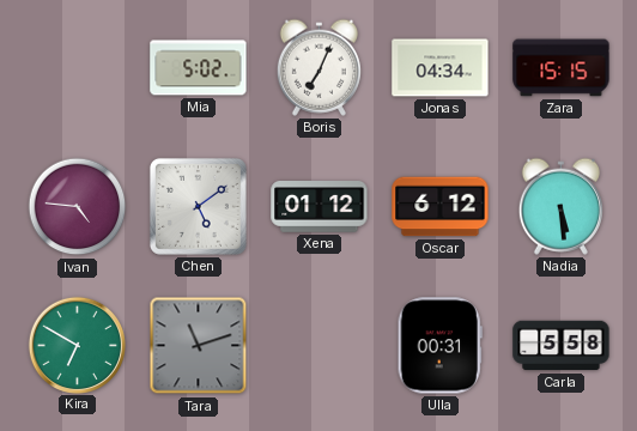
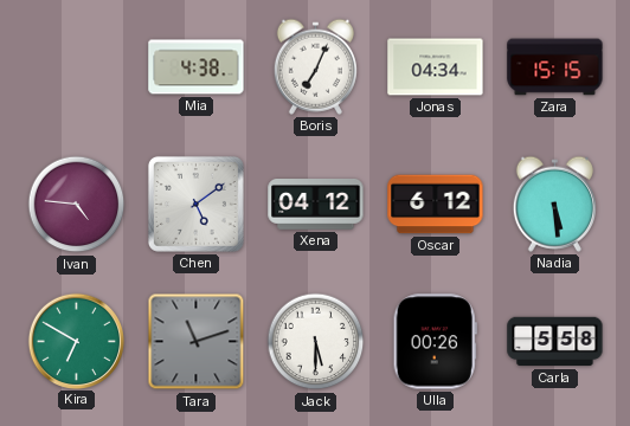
Mia: 5:02 -> 4:38
Xena: 01:12 -> 04:12
Jack: none -> 5:30
Ulla: 00:31 -> 00:26
